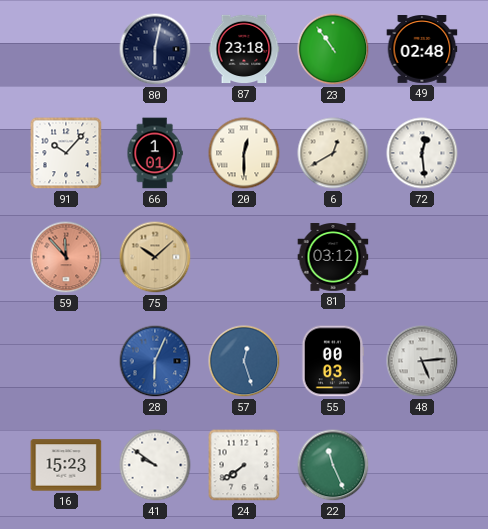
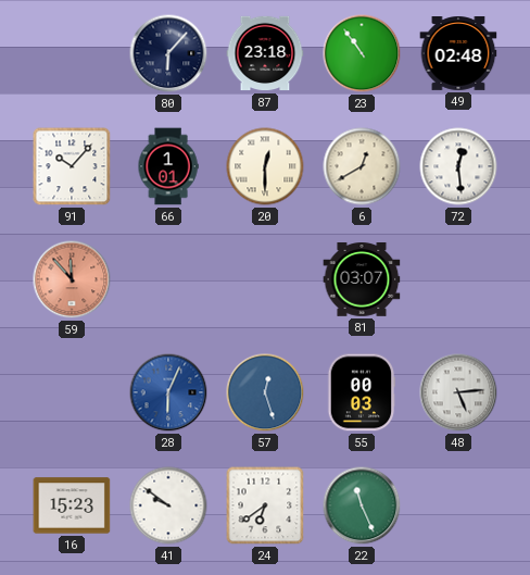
80: 6:02 -> 6:07
75: 10:08 -> none
81: 03:12 -> 03:07
24: 7:39 -> 6:39
